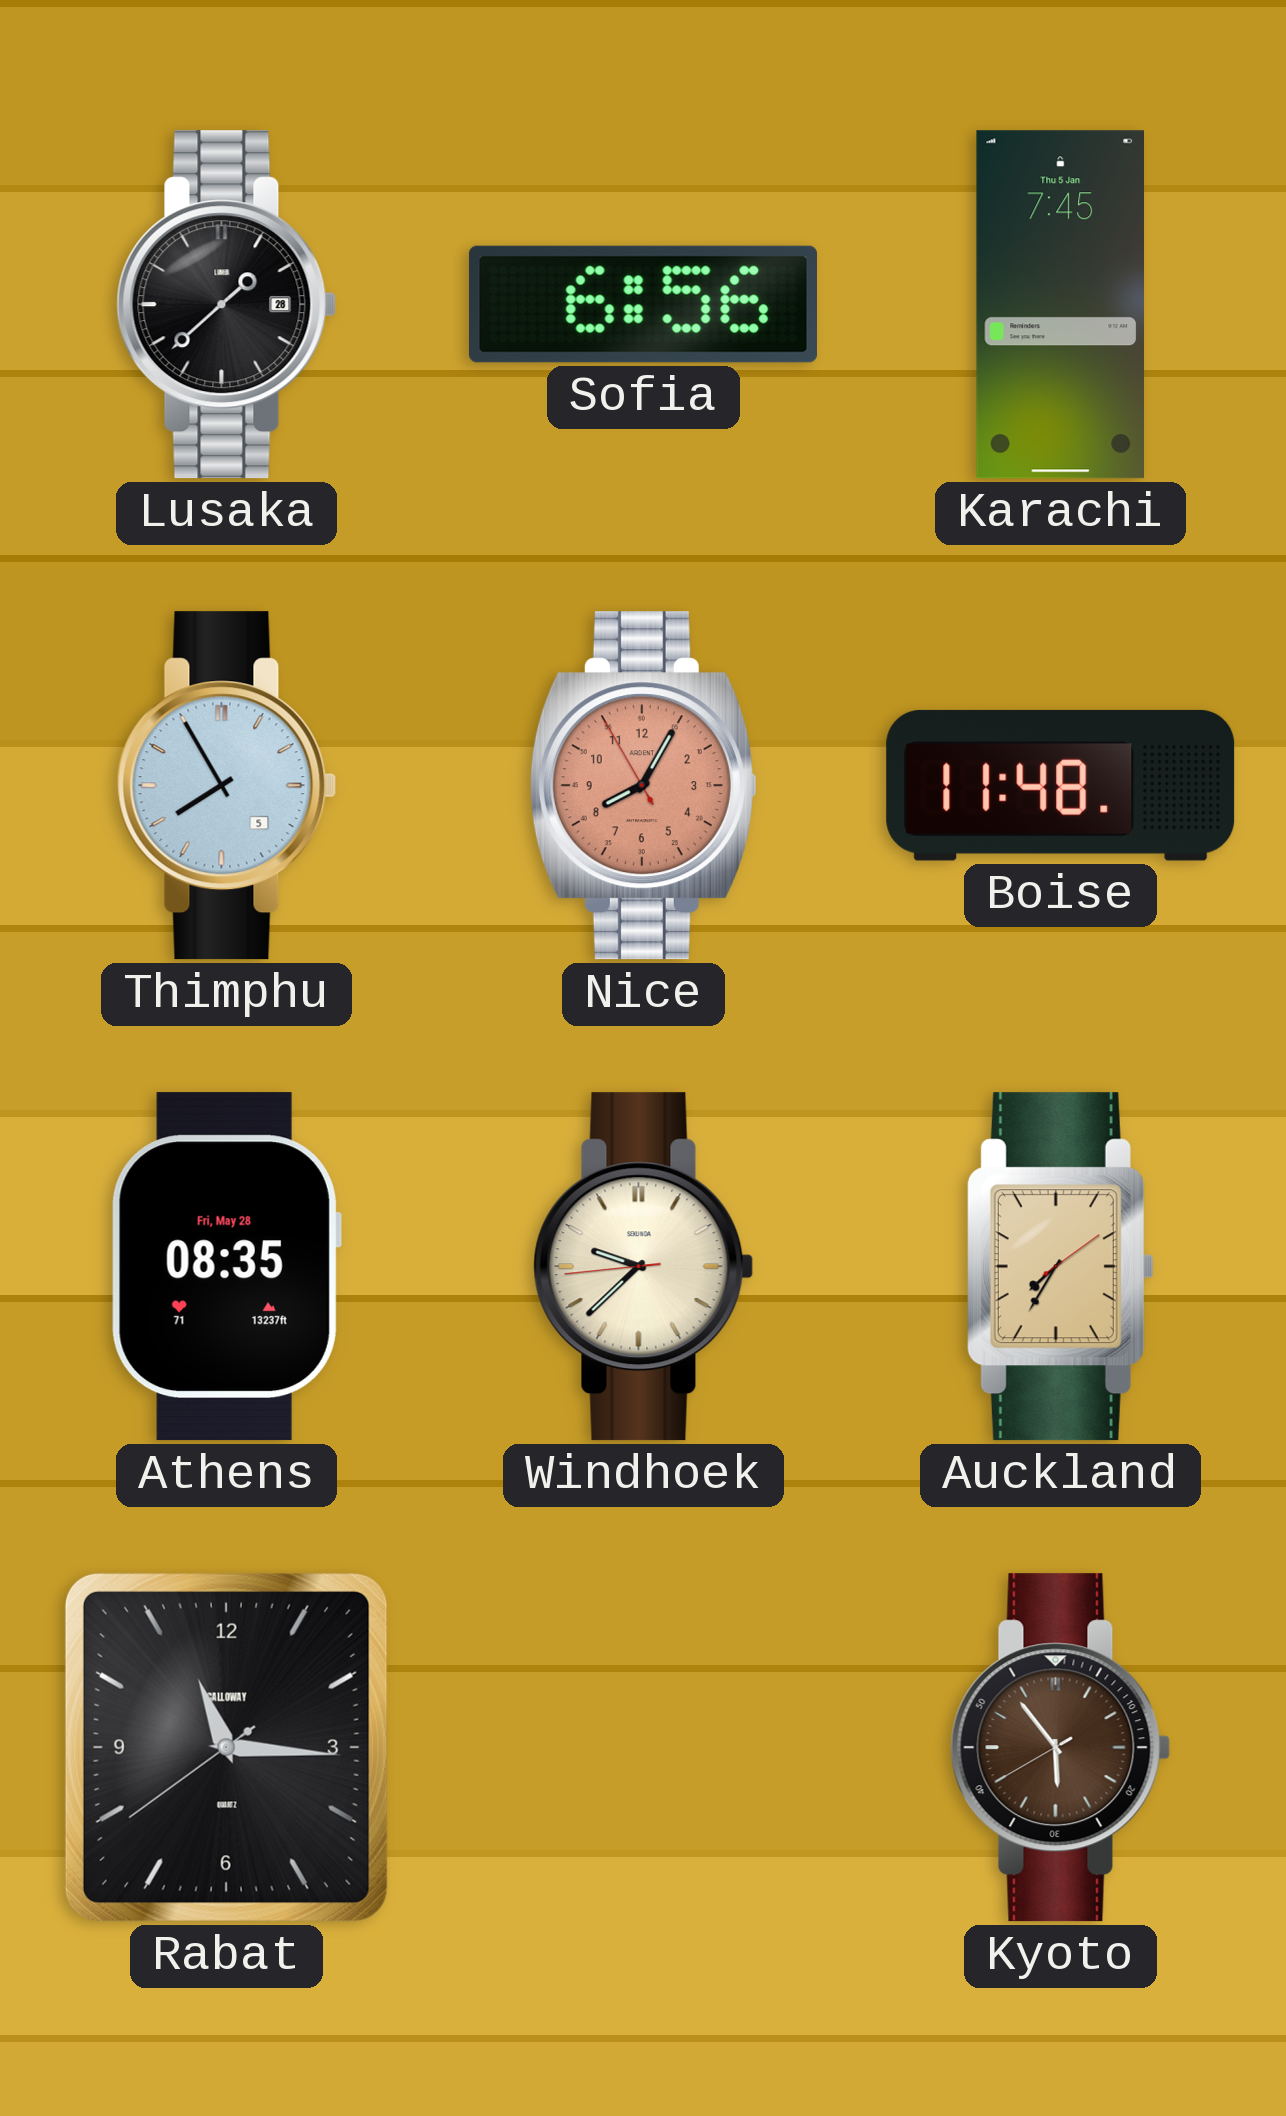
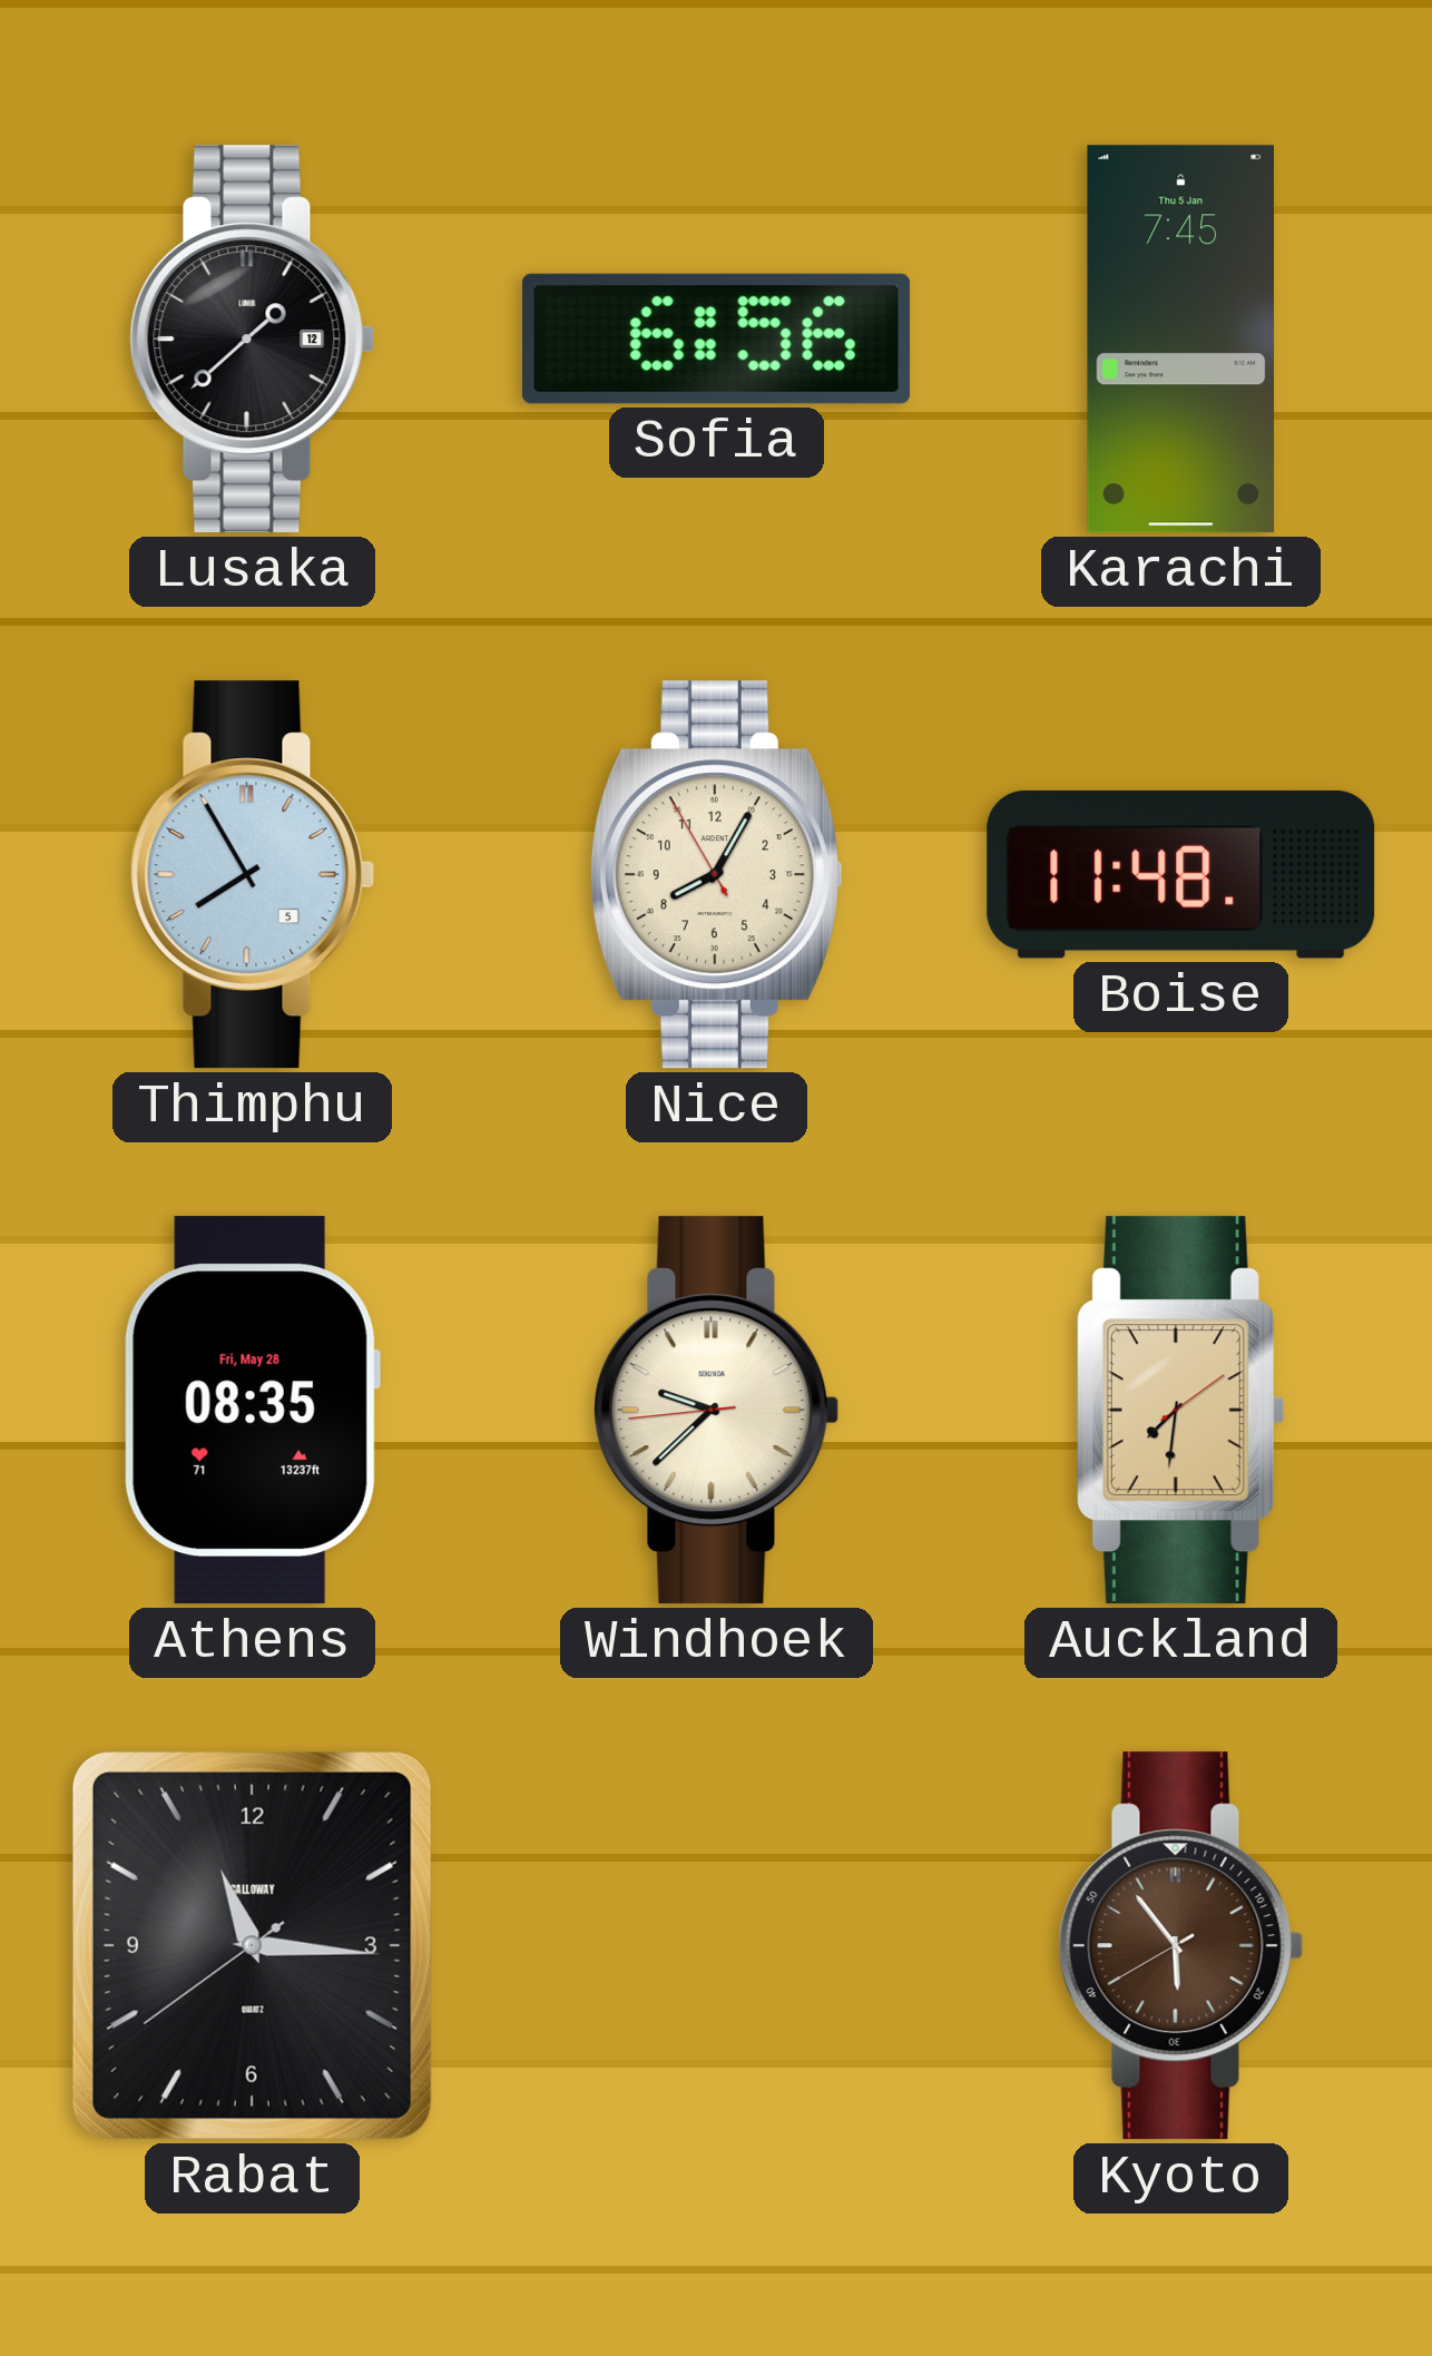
Lusaka date: 28 -> 12
Nice dial: salmon -> cream
Auckland: 7:35 -> 7:31
